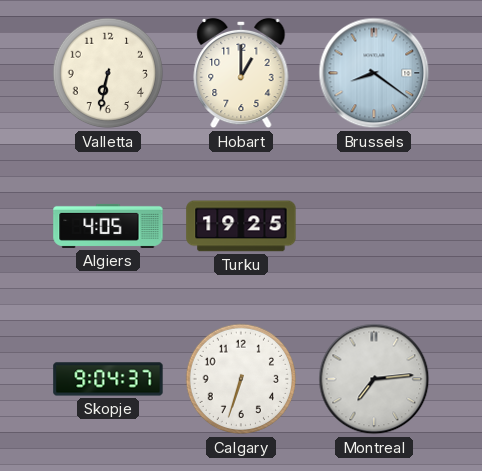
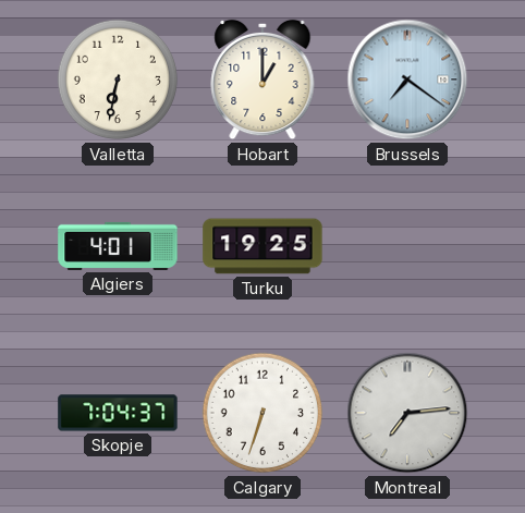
Brussels: 8:21 -> 7:21
Algiers: 4:05 -> 4:01
Skopje: 9:04 -> 7:04
